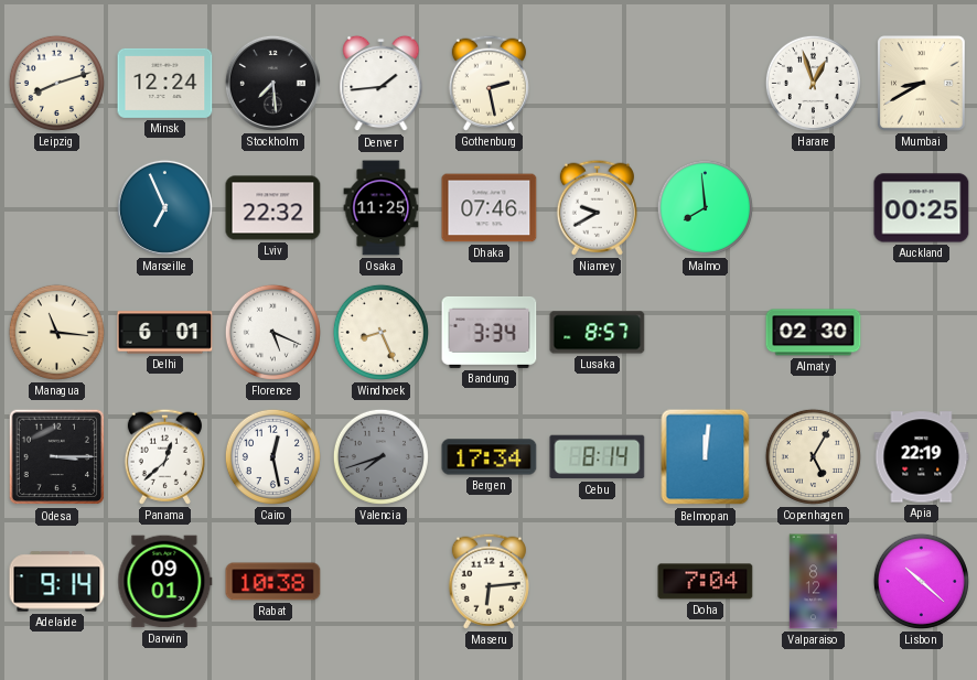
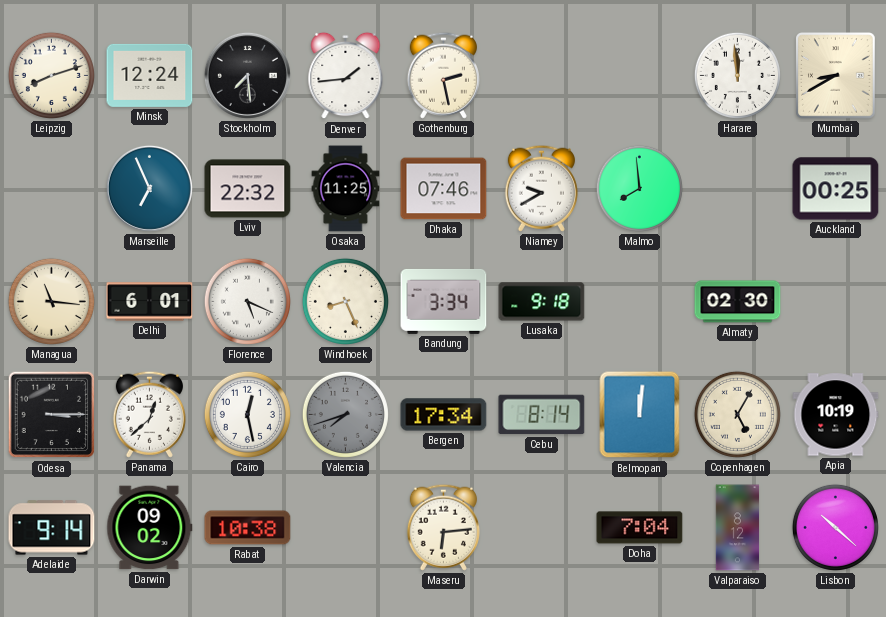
Harare: 12:57 -> 11:59
Lusaka: 8:57 -> 9:18
Apia: 22:19 -> 10:19
Darwin: 09:01 -> 09:02
